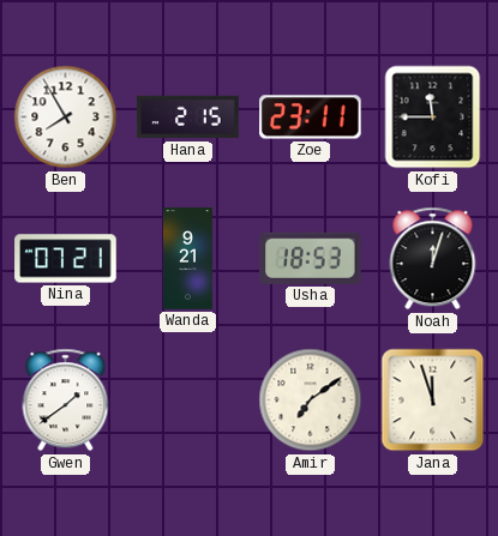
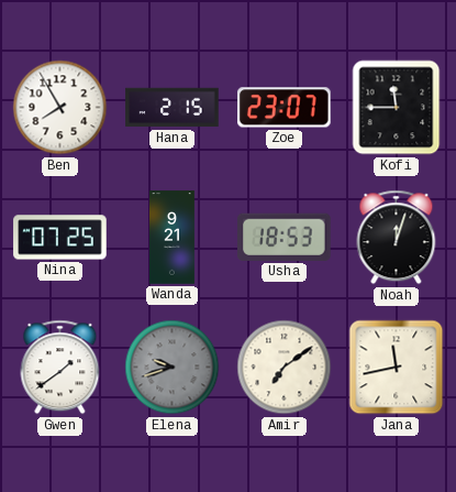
Zoe: 23:11 -> 23:07
Nina: 07:21 -> 07:25
Elena: none -> 9:42
Jana: 11:57 -> 11:43
